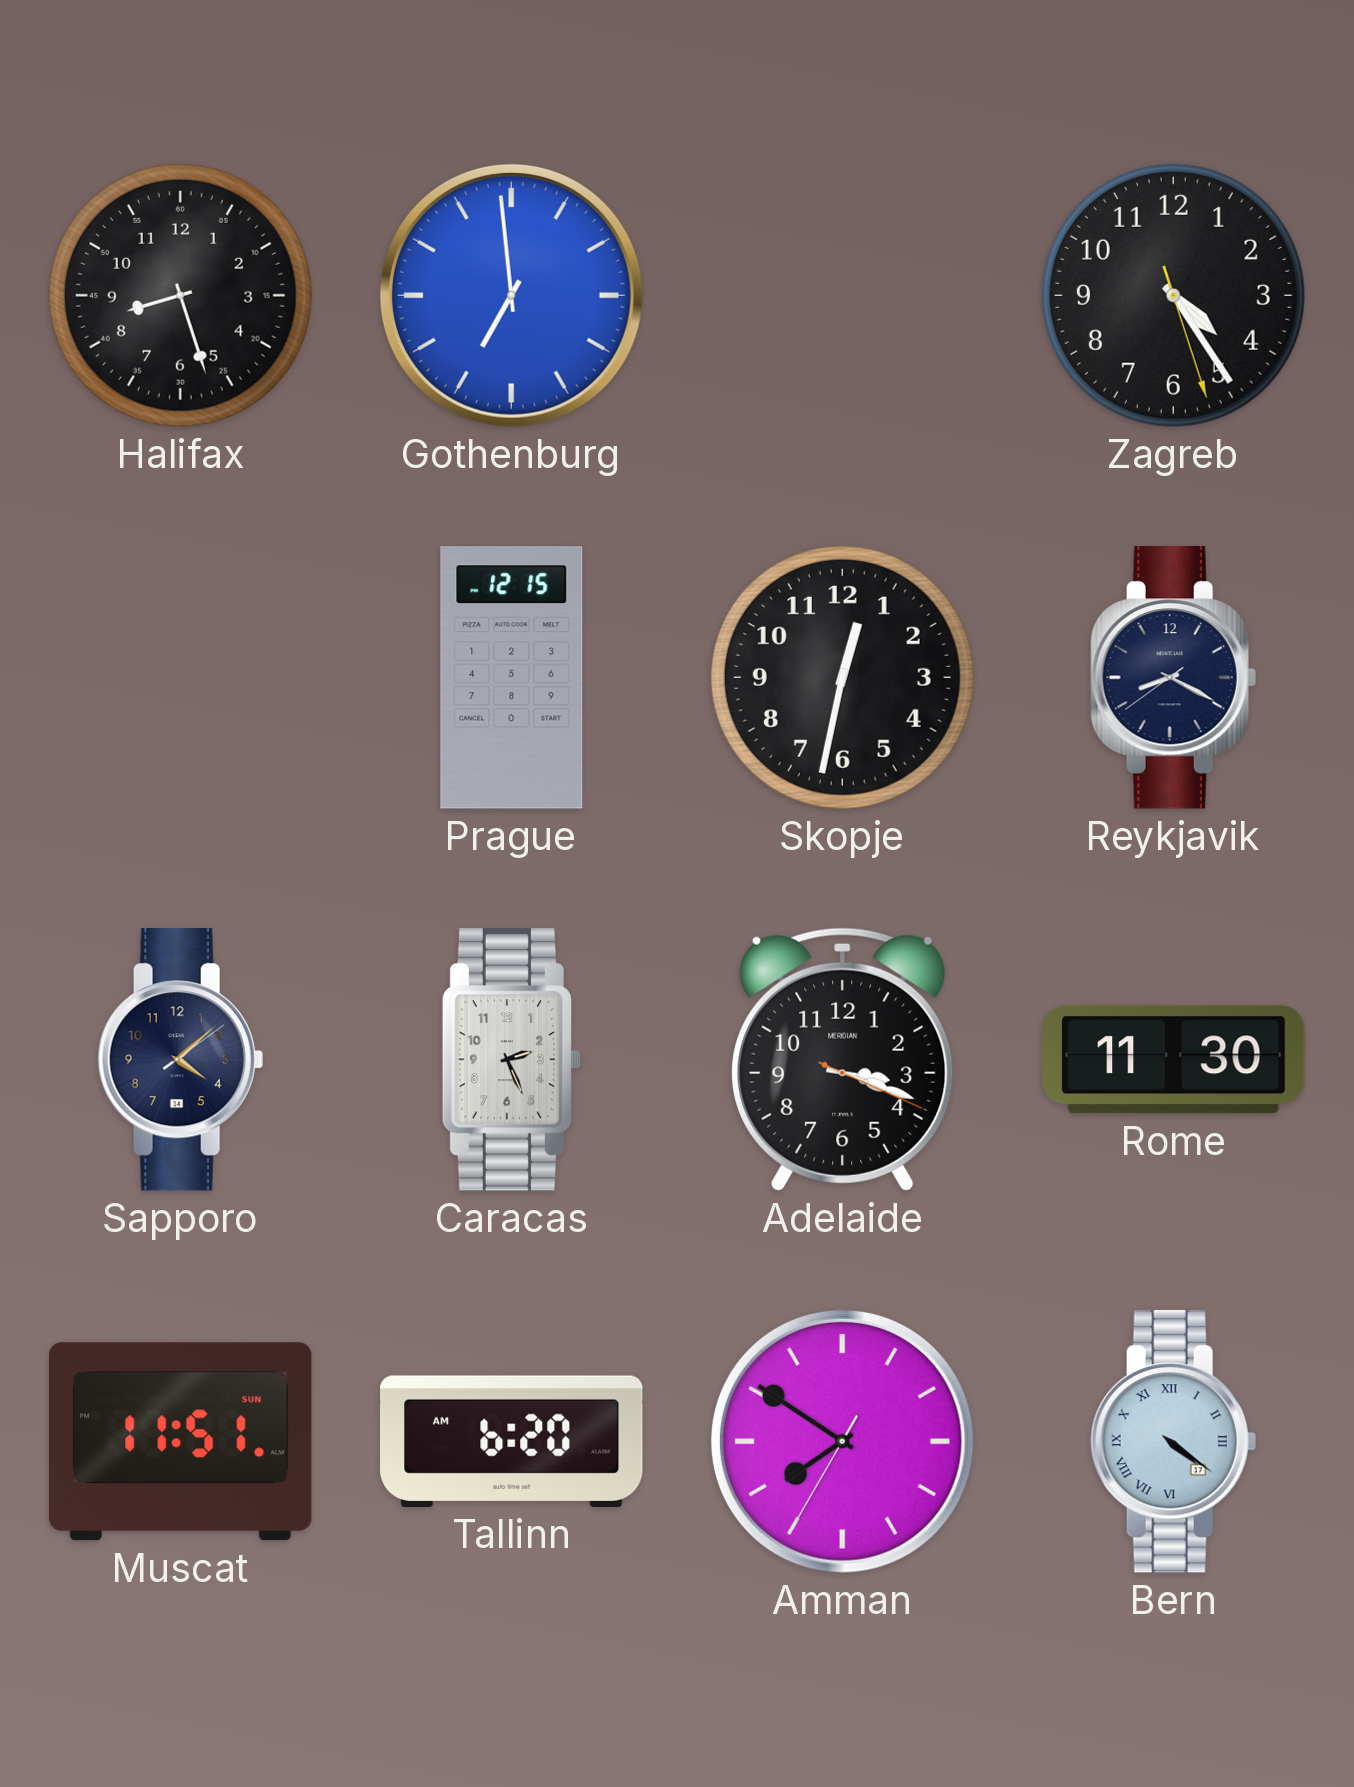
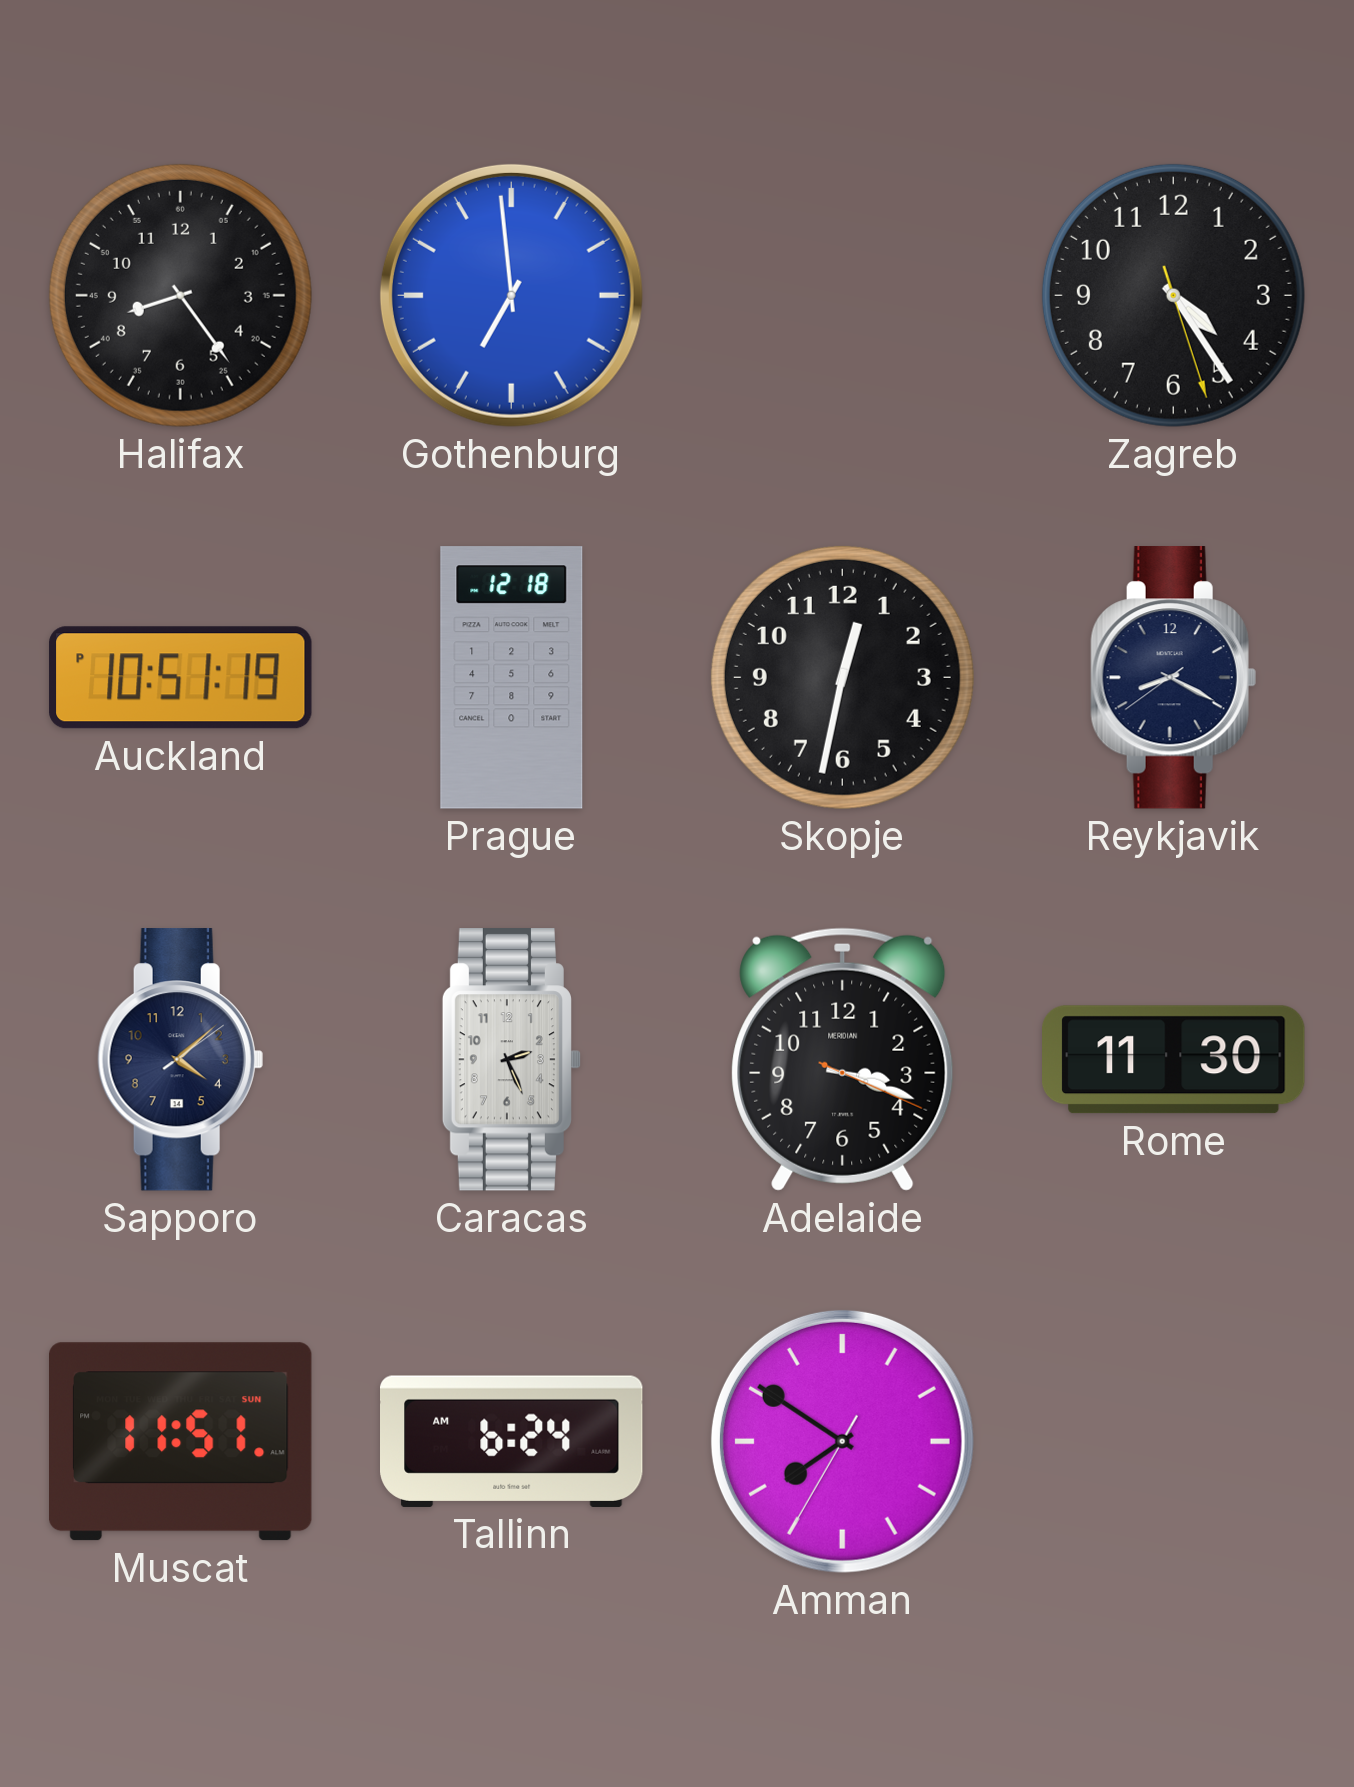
Halifax: 8:27 -> 8:24
Auckland: none -> 10:51
Prague: 12:15 -> 12:18
Tallinn: 6:20 -> 6:24
Bern: 4:21 -> none
